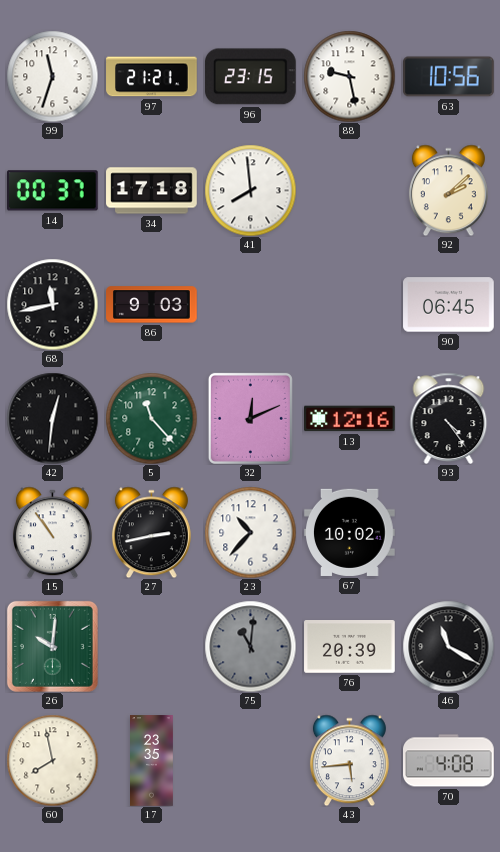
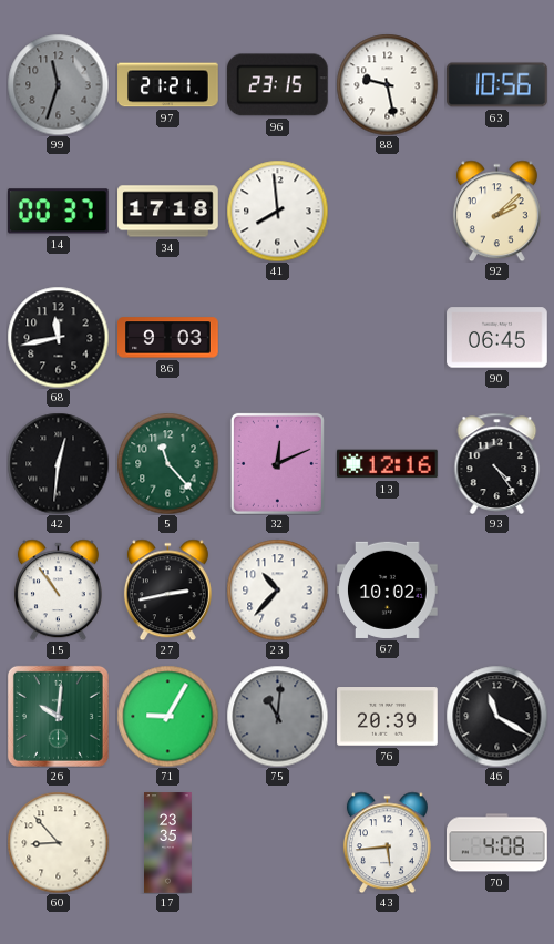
99 dial: white -> grey
71: none -> 9:05
60: 7:58 -> 8:53
